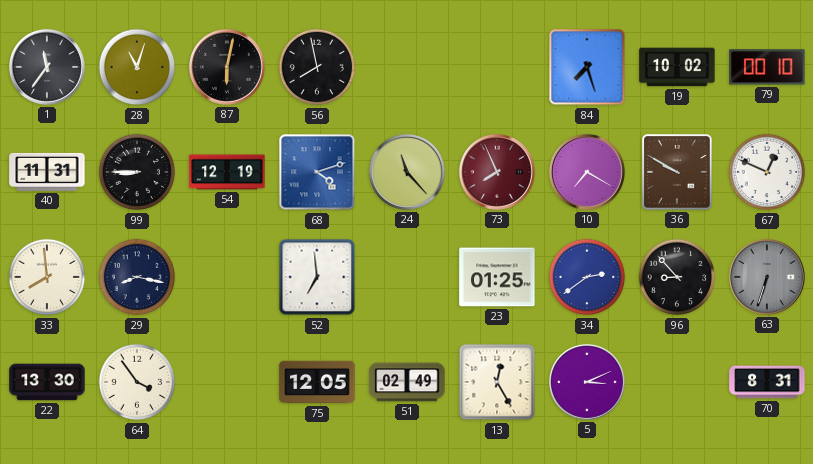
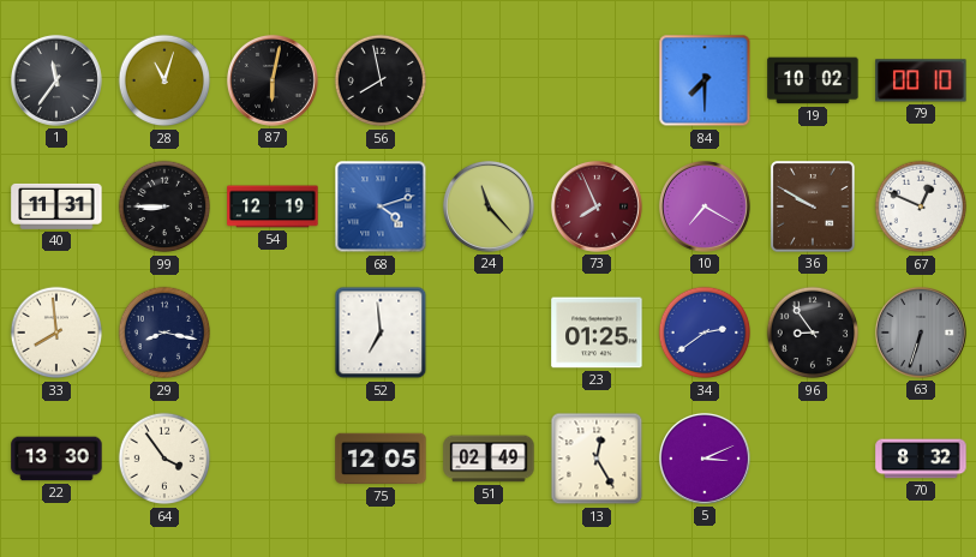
84: 7:27 -> 7:30
96: 8:53 -> 8:54
70: 8:31 -> 8:32
